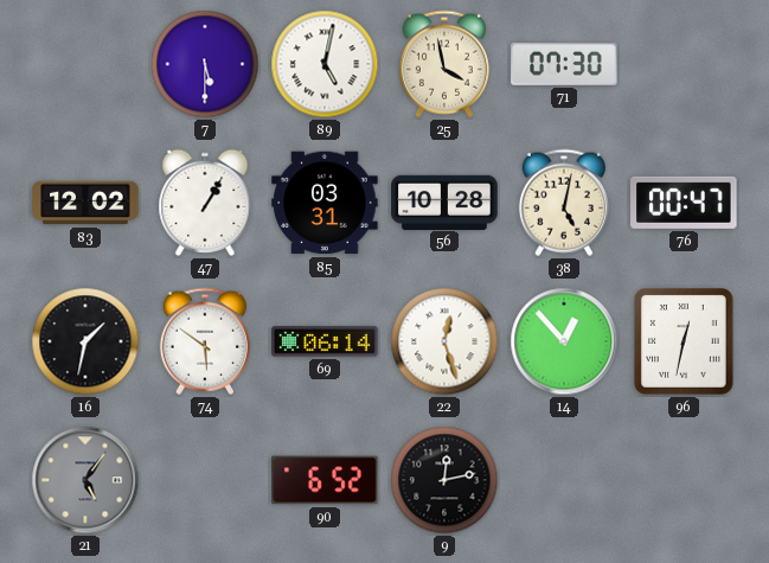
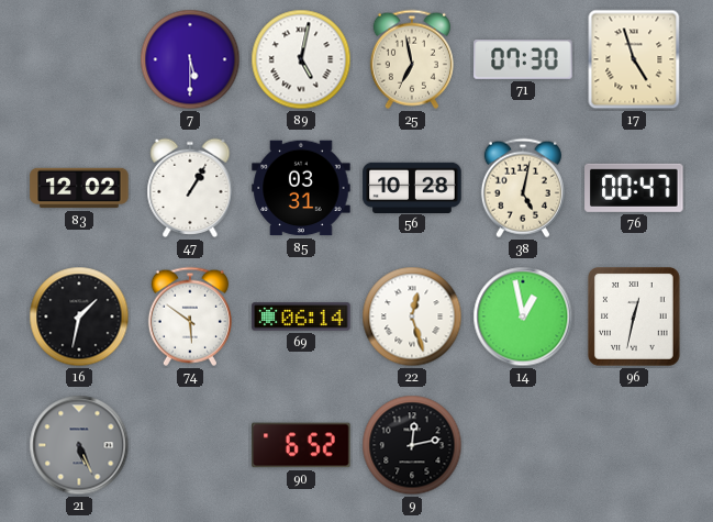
25: 3:58 -> 6:58
17: none -> 4:57
14: 12:53 -> 12:58
21: 5:06 -> 5:26
